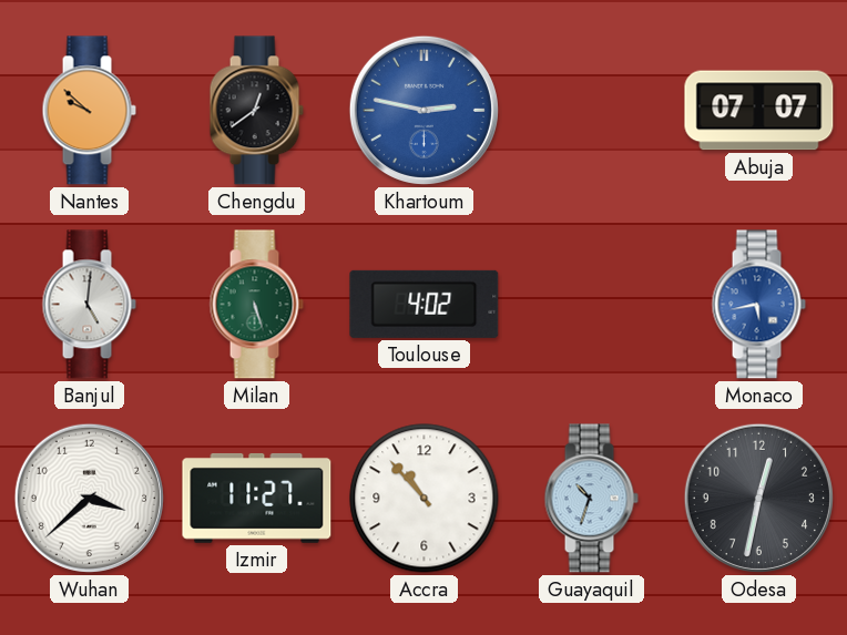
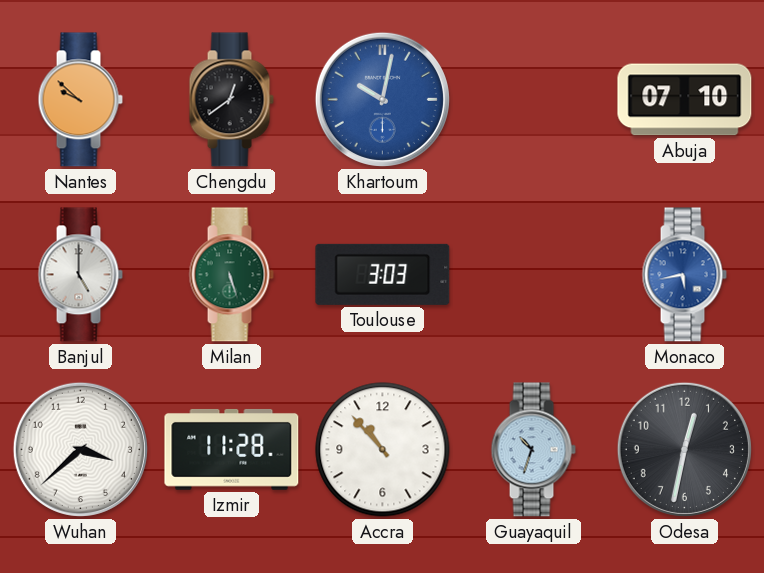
Khartoum: 2:47 -> 10:02
Abuja: 07:07 -> 07:10
Banjul: 5:01 -> 5:00
Toulouse: 4:02 -> 3:03
Izmir: 11:27 -> 11:28
